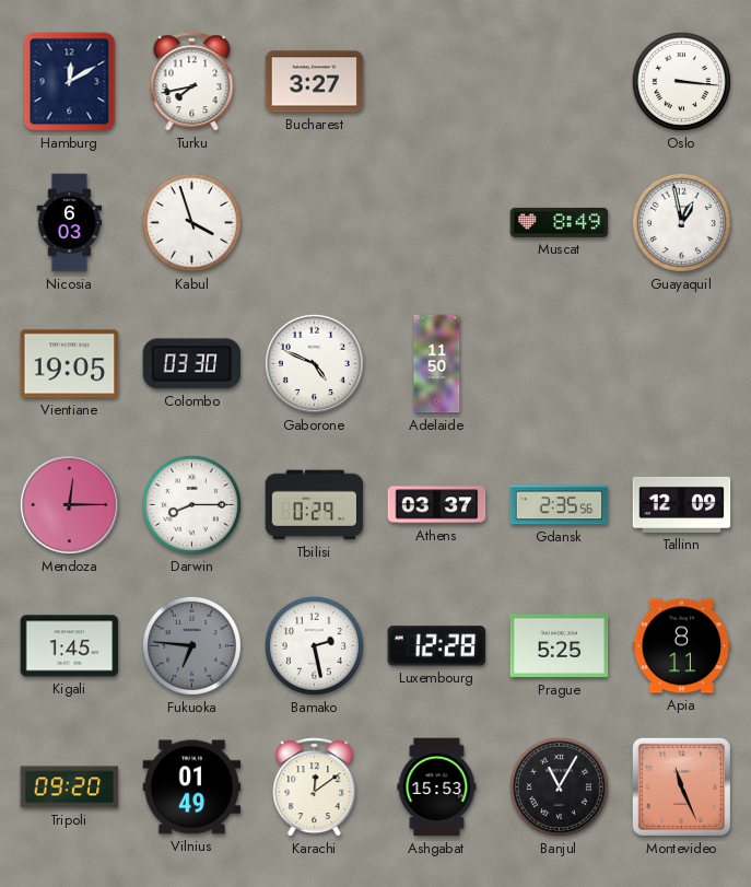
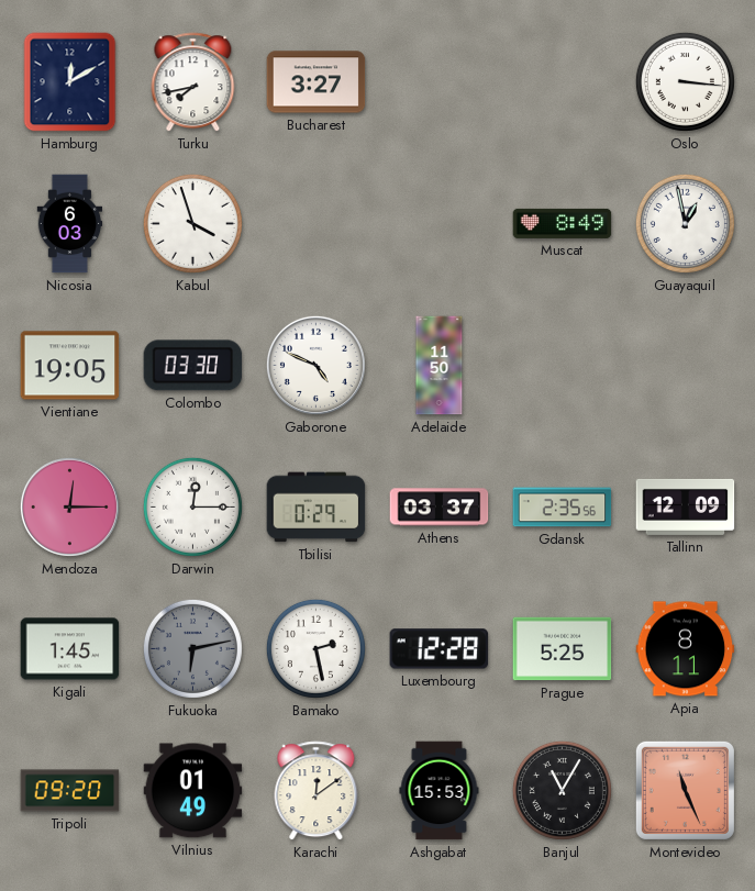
Darwin: 8:15 -> 12:15
Fukuoka: 6:46 -> 6:13
